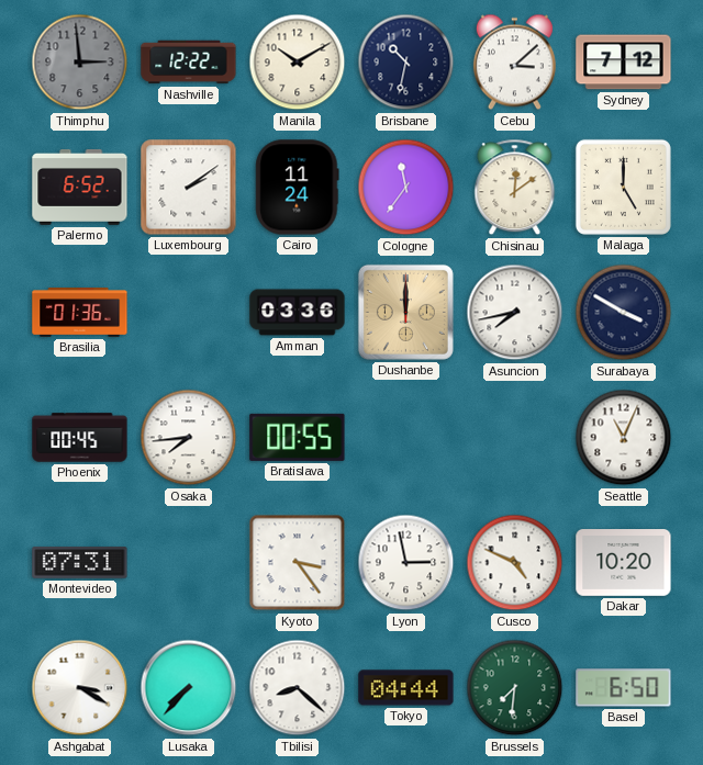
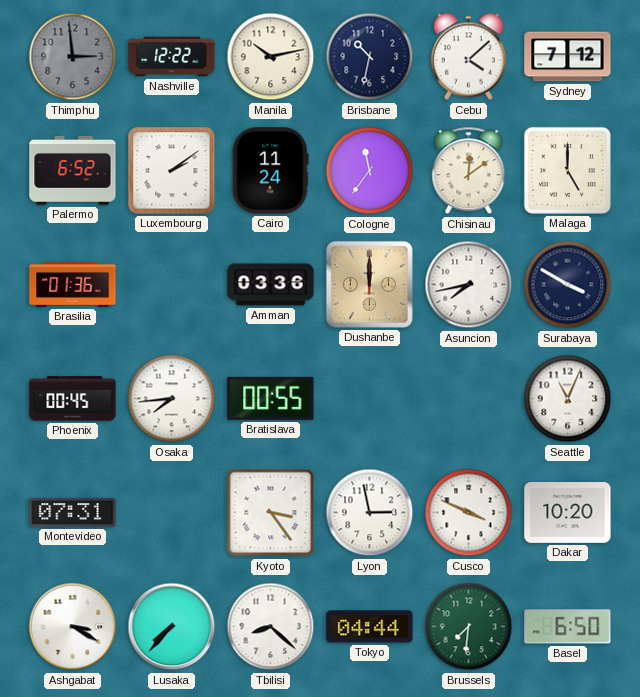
Manila: 10:10 -> 10:13
Cebu: 3:08 -> 4:08
Cusco: 4:49 -> 3:49
